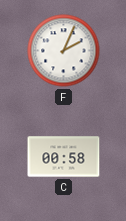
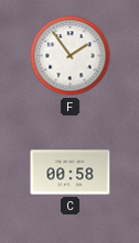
F: 2:04 -> 1:54
